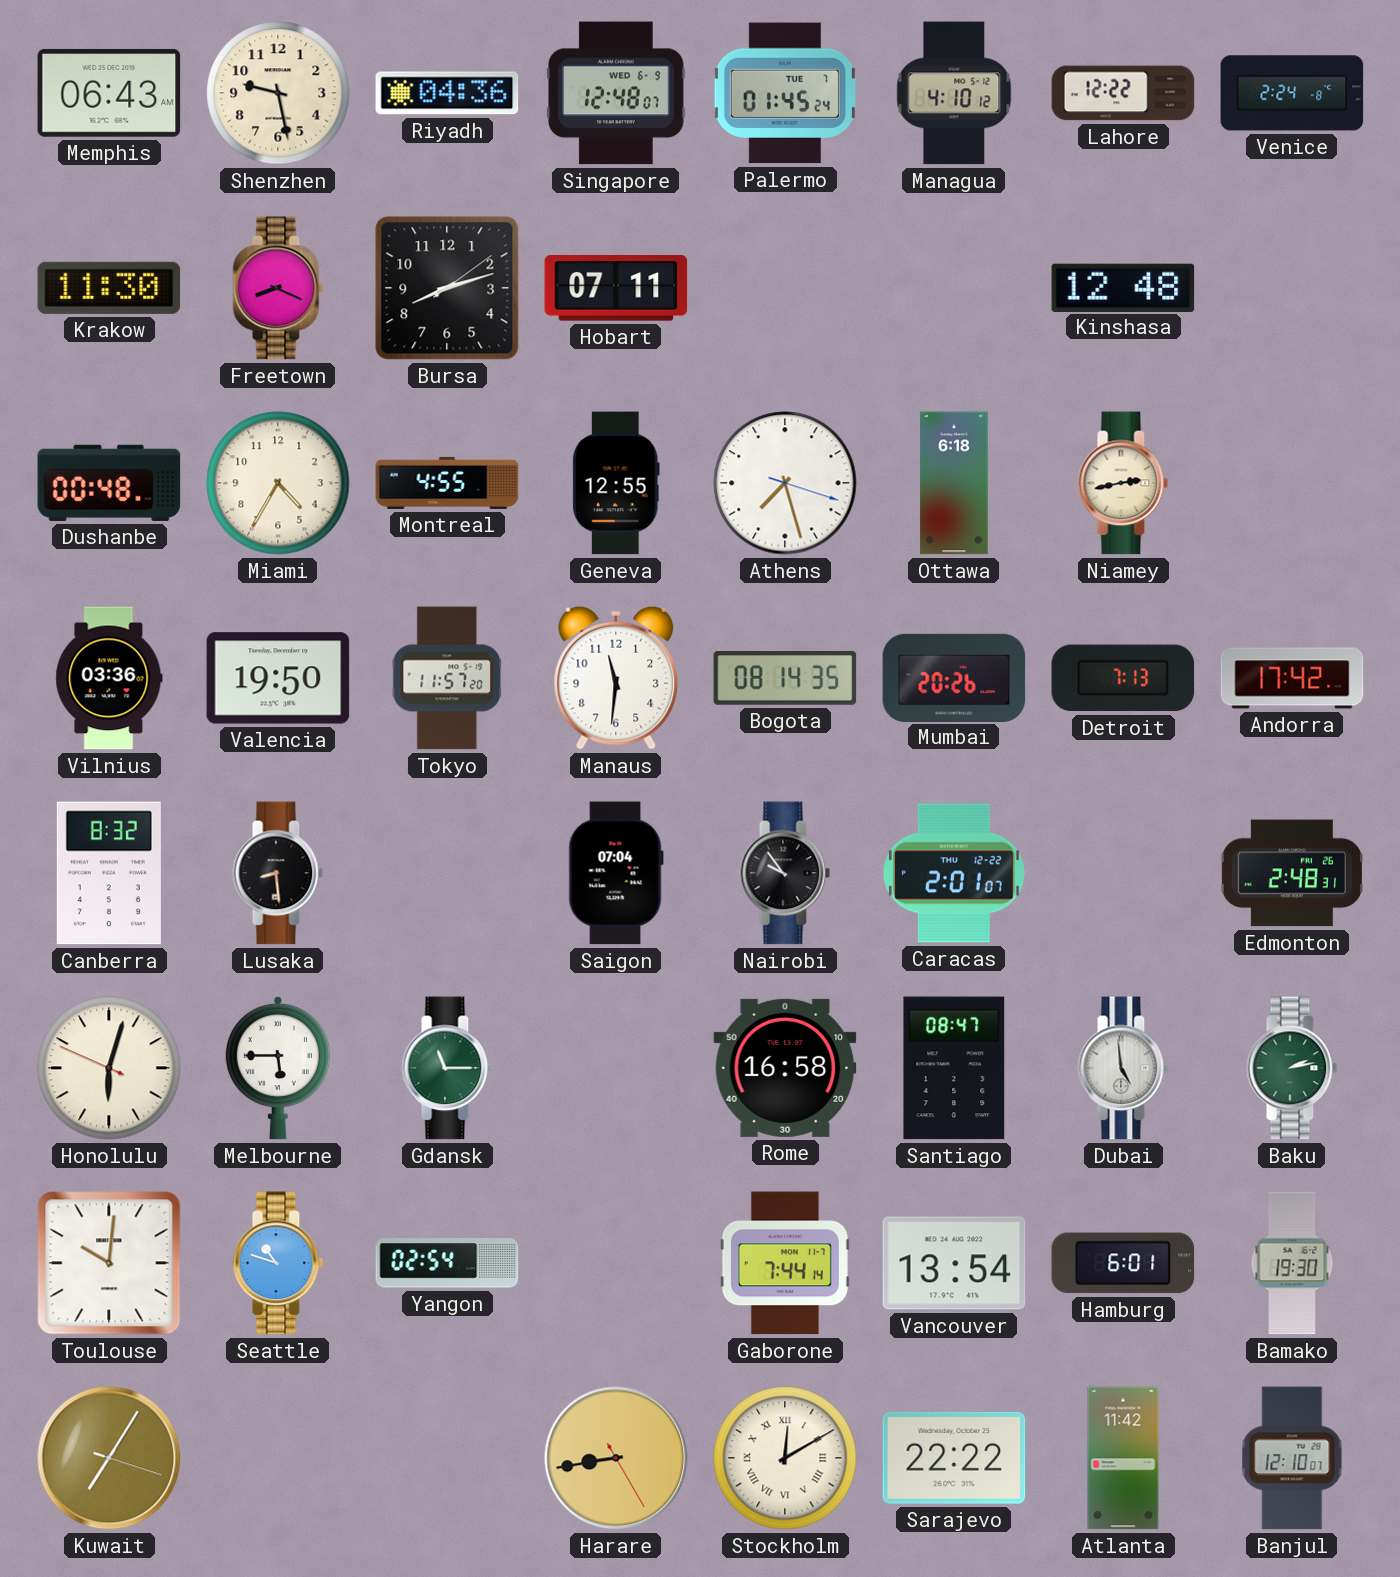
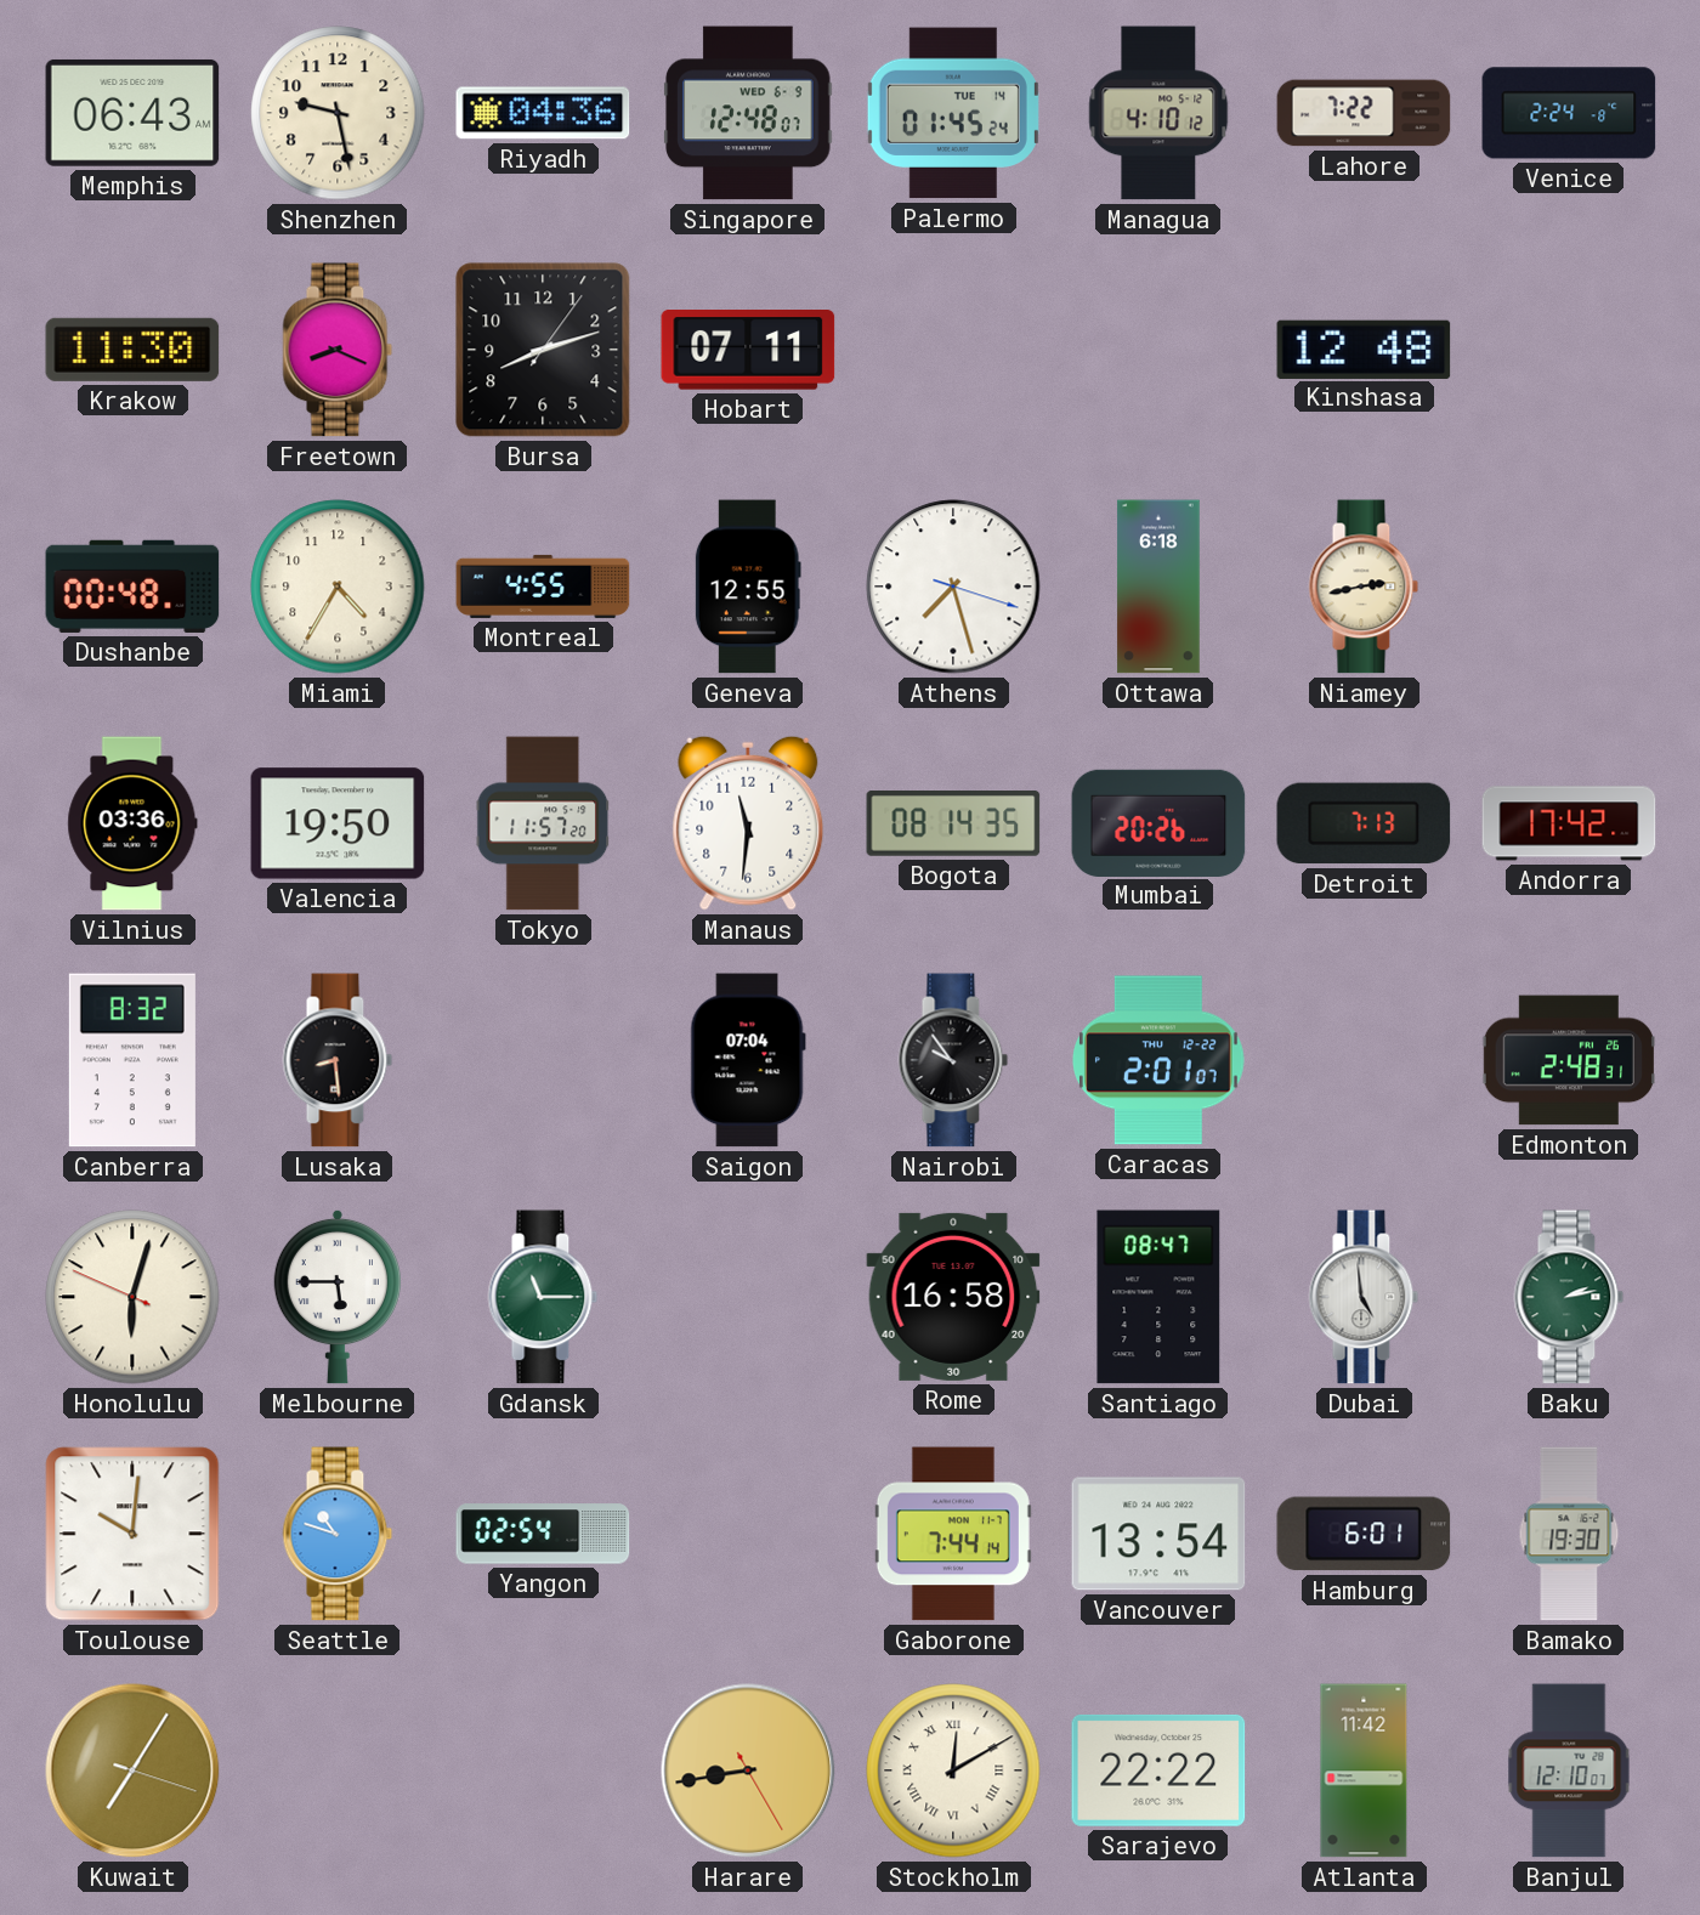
Palermo date: TUE 7 -> TUE 14
Lahore: 12:22 -> 7:22
Bursa: 8:12:09 -> 8:12:06
